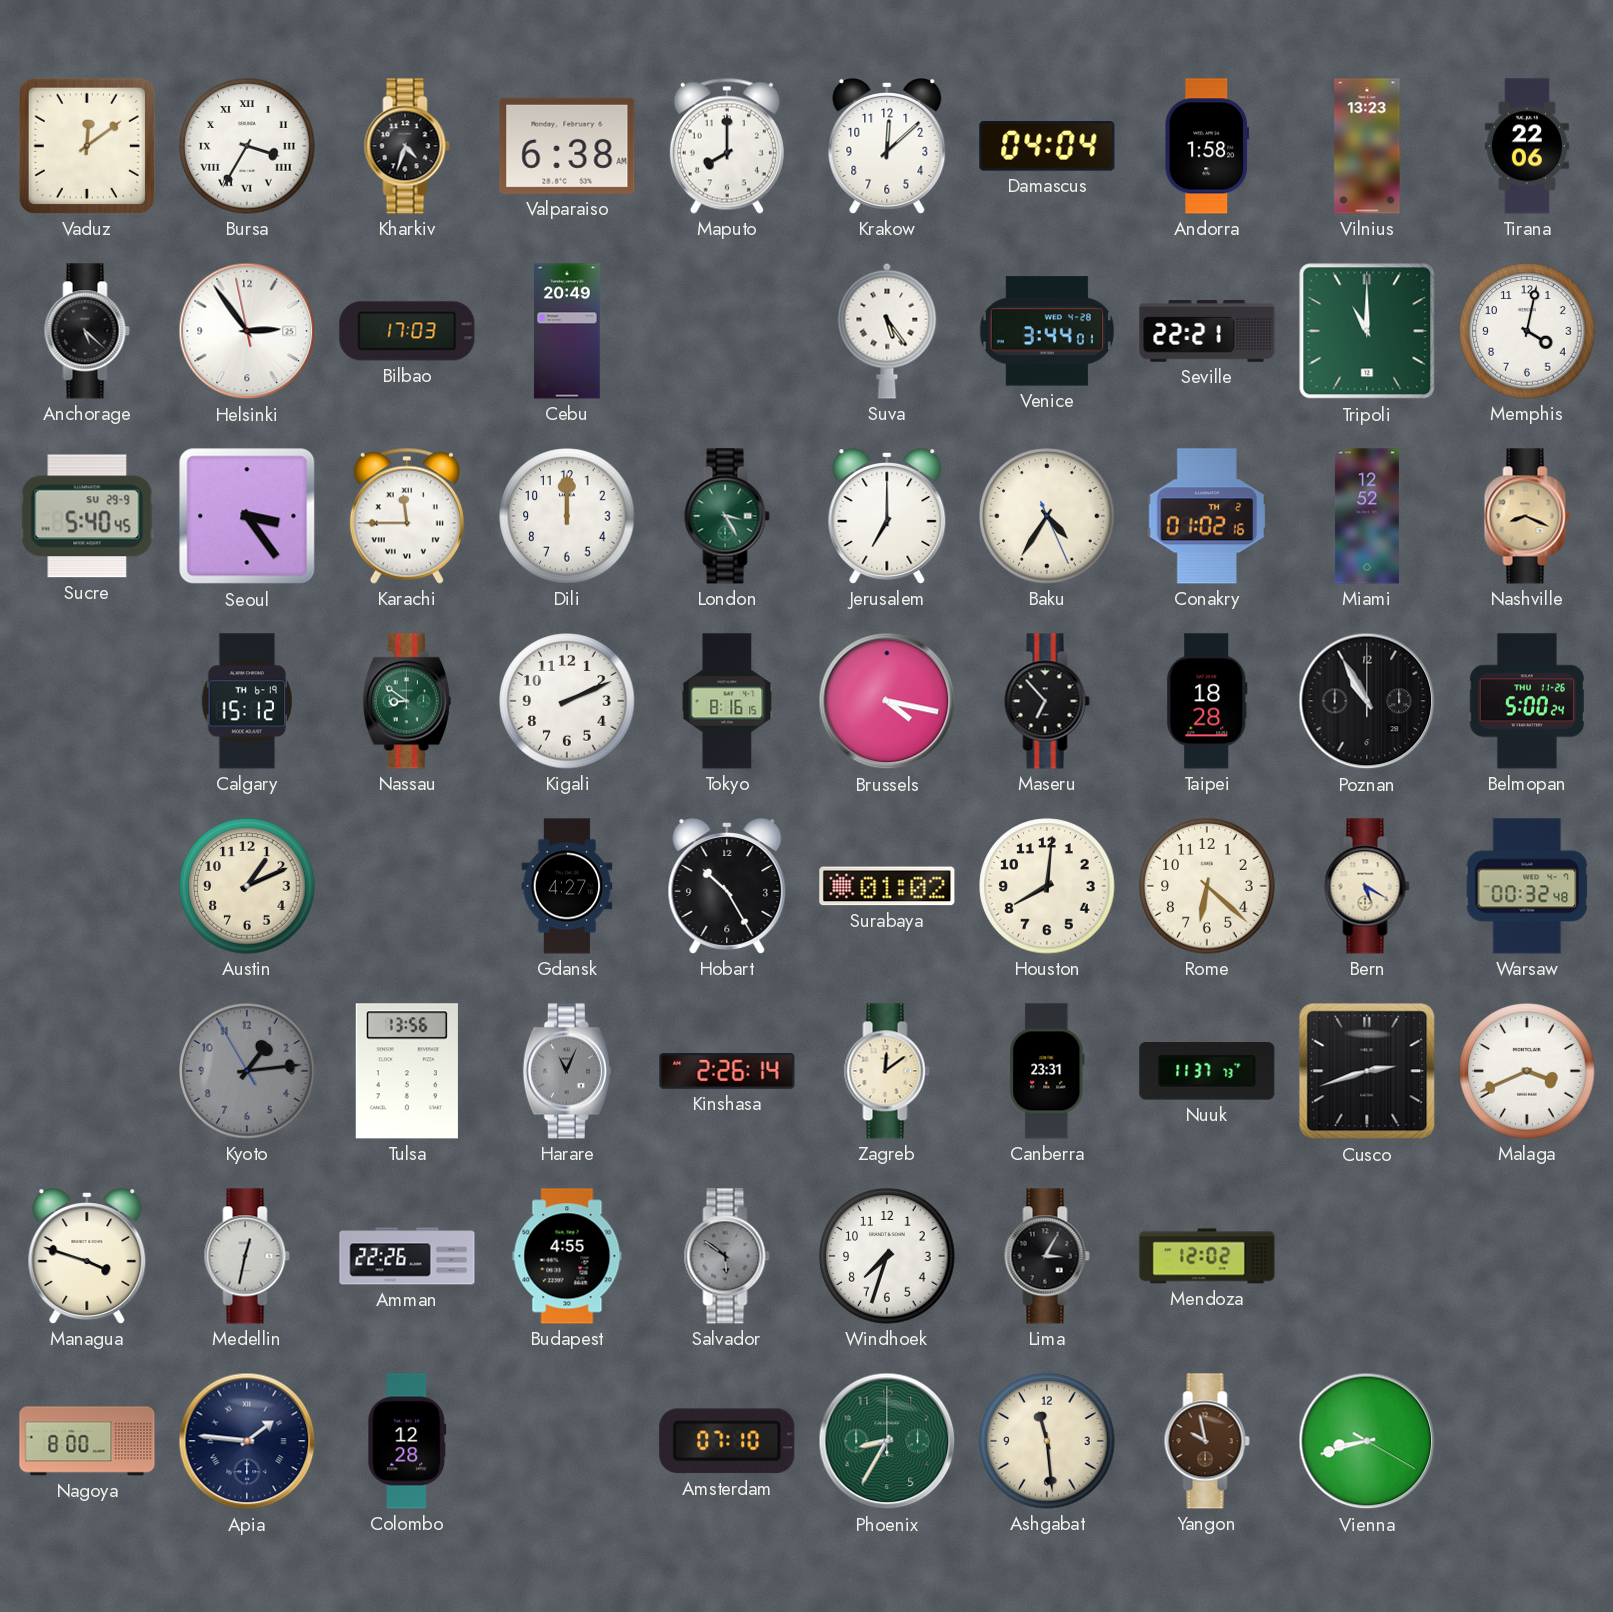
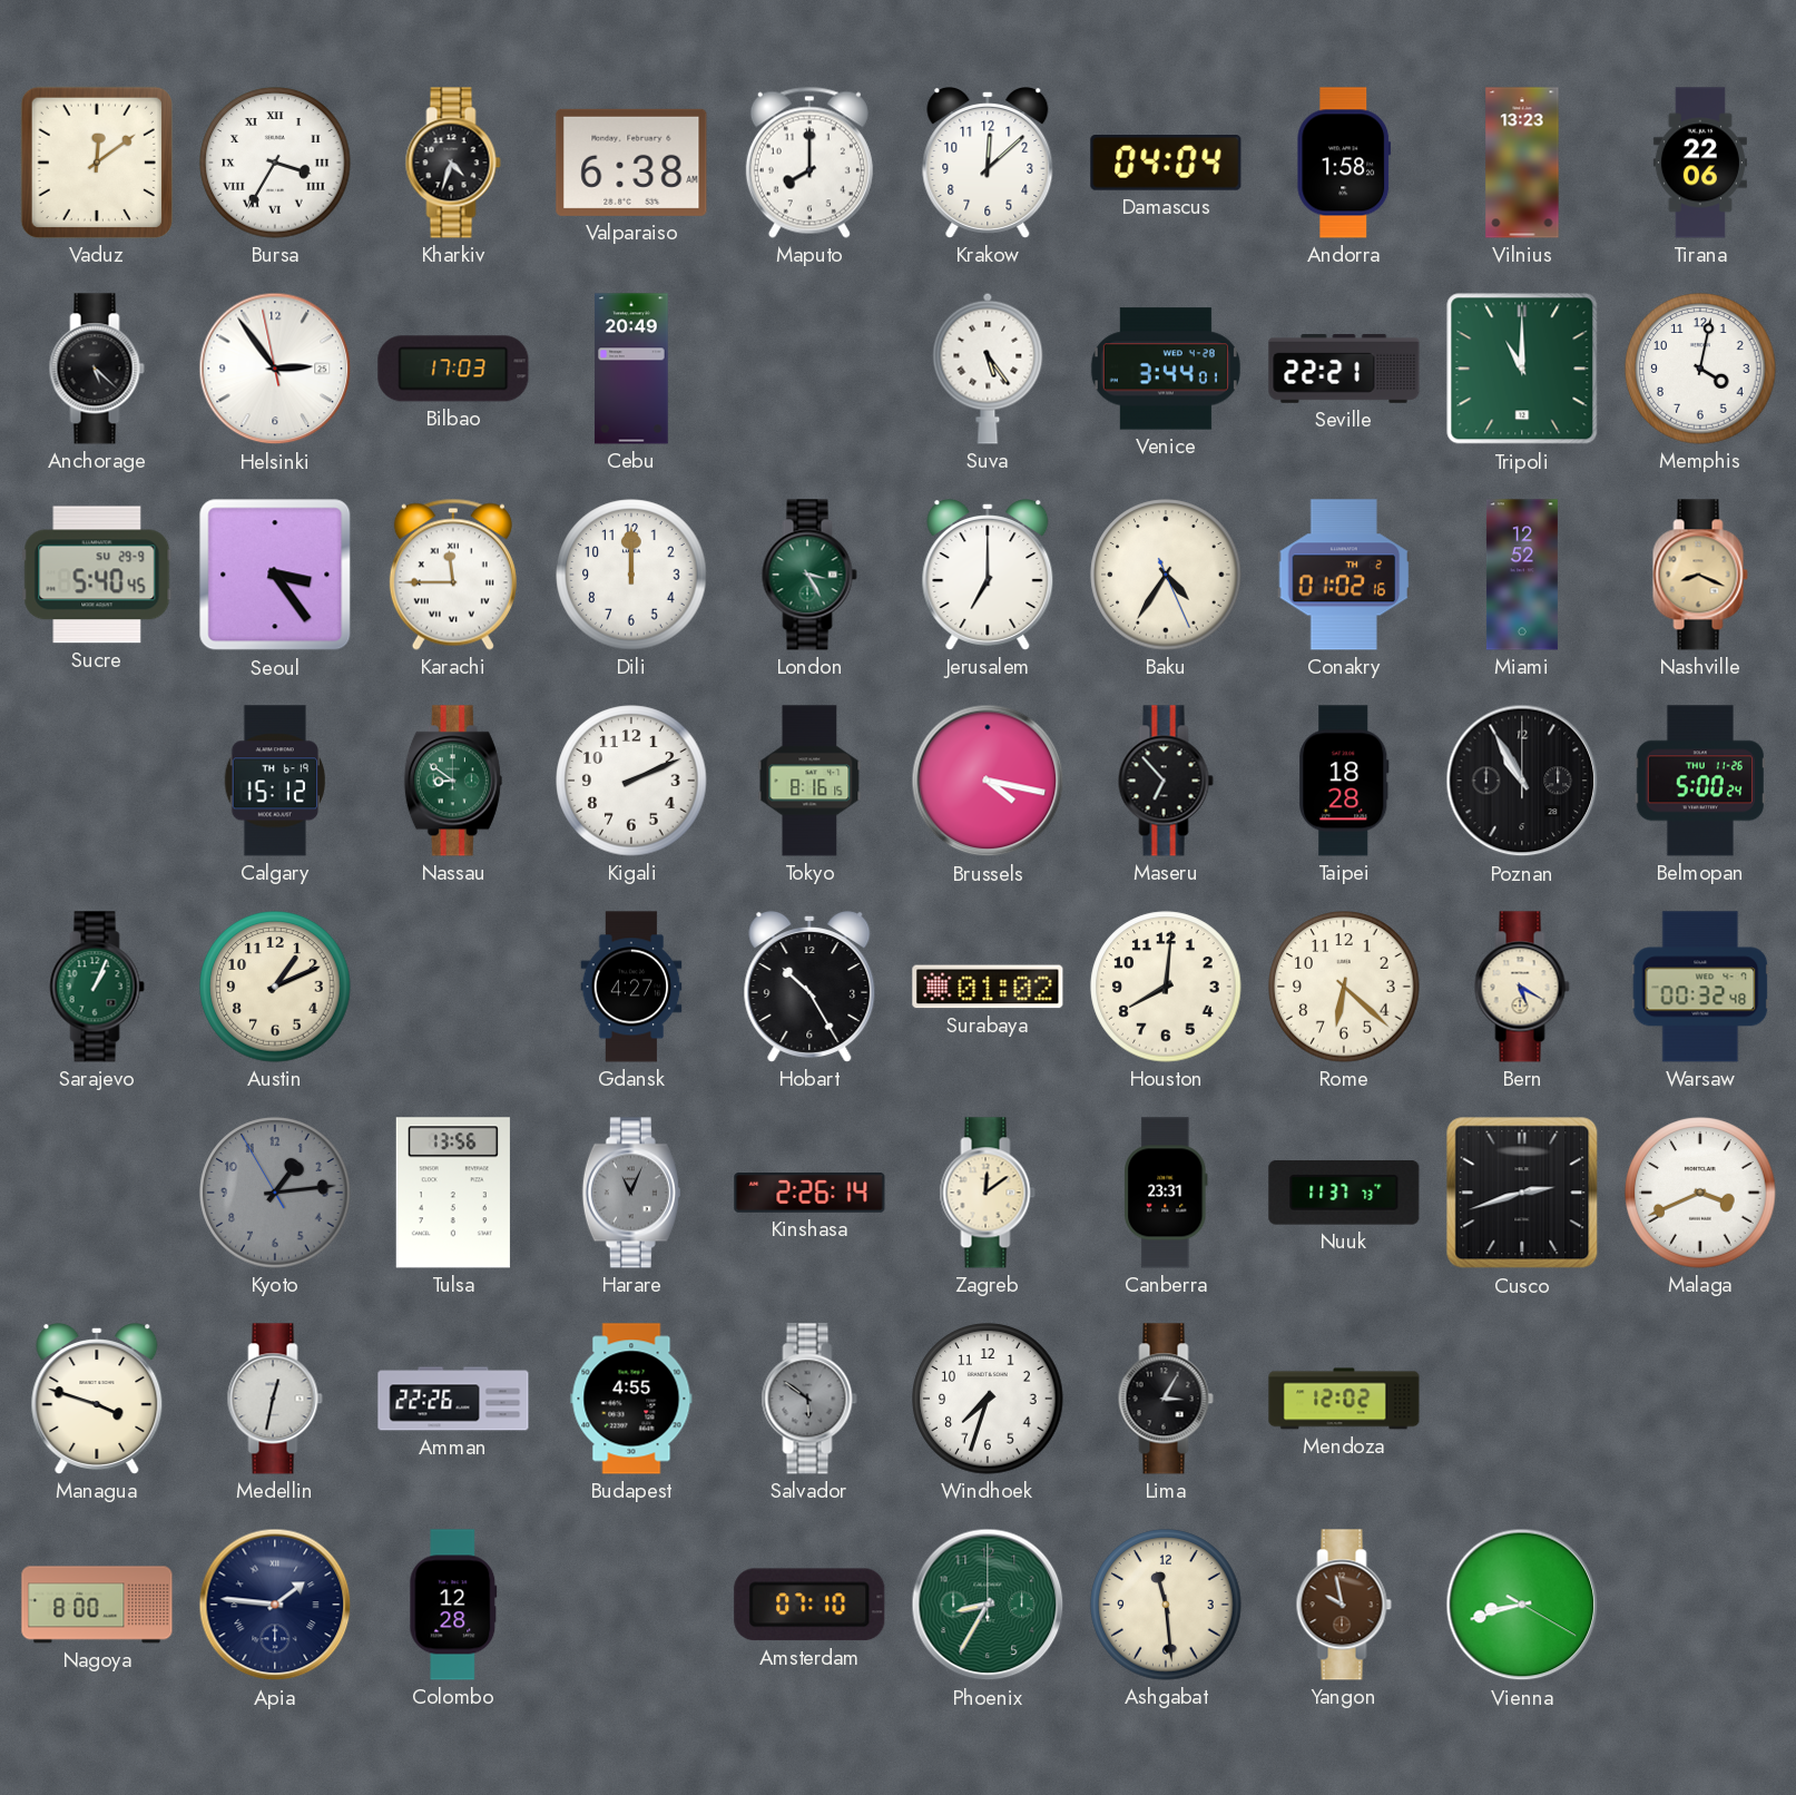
Sarajevo: none -> 1:04
